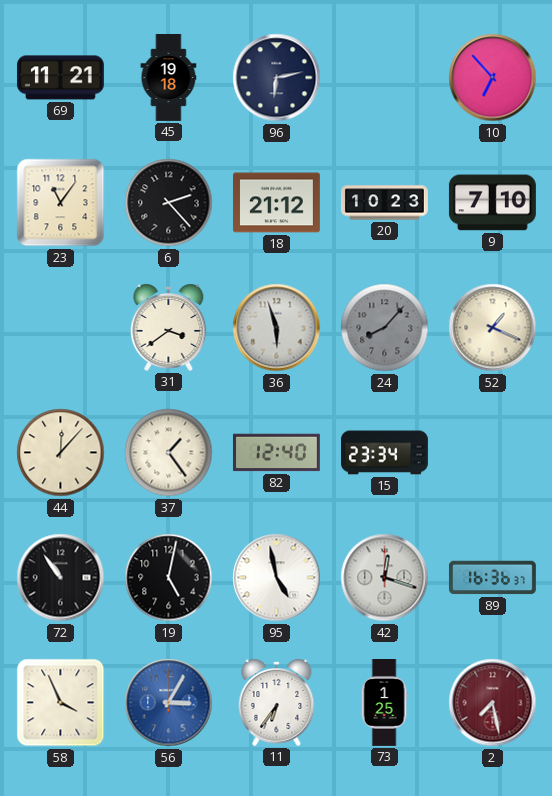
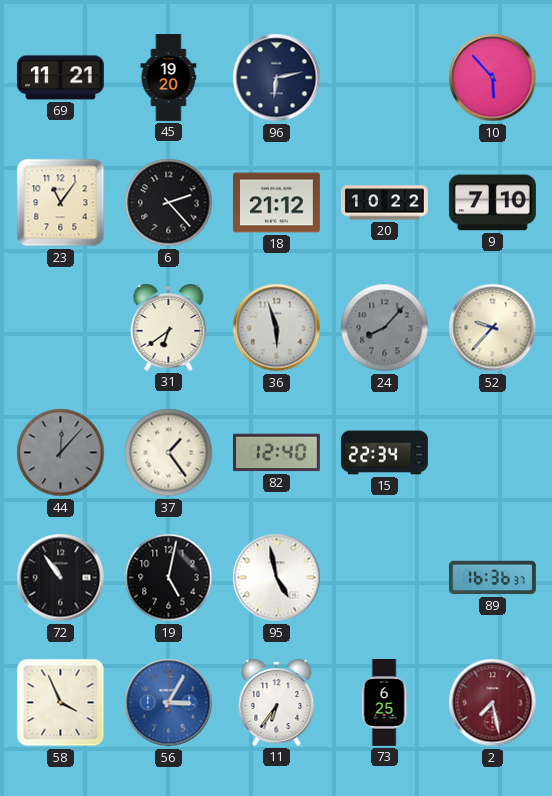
45: 19:18 -> 19:20
10: 6:53 -> 5:53
20: 10:23 -> 10:22
31: 3:39 -> 6:39
52: 1:19 -> 9:37
44 dial: cream -> grey
15: 23:34 -> 22:34
42: 12:18 -> none
73: 1:25 -> 6:25
